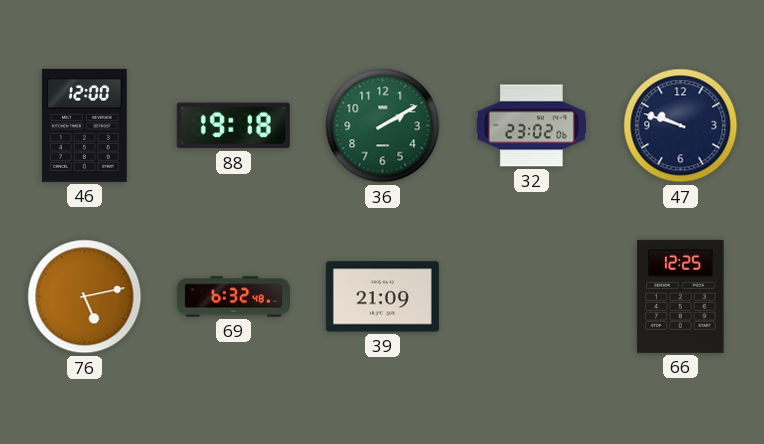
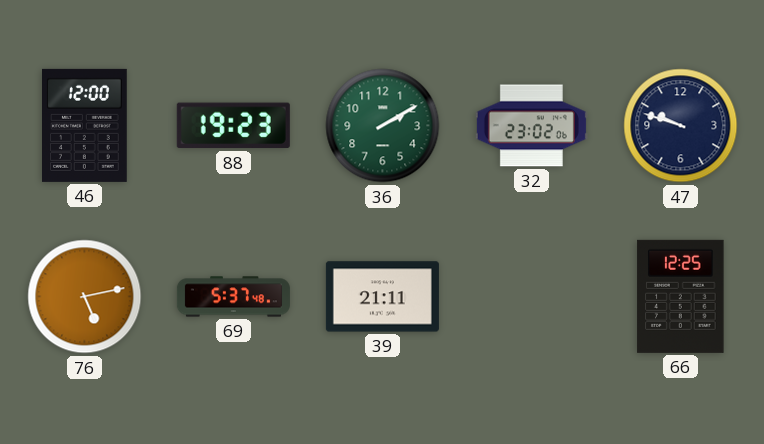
88: 19:18 -> 19:23
69: 6:32 -> 5:37
39: 21:09 -> 21:11
